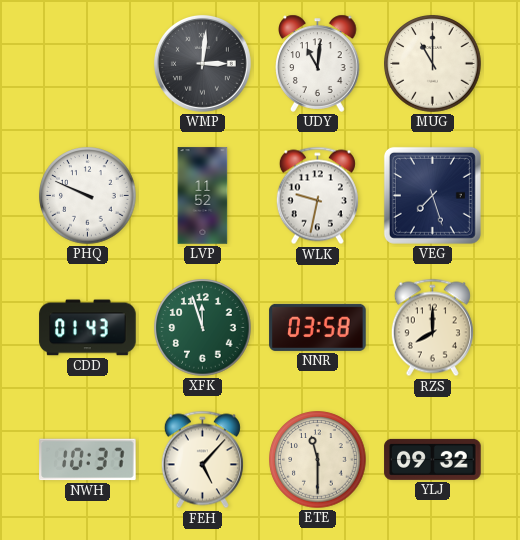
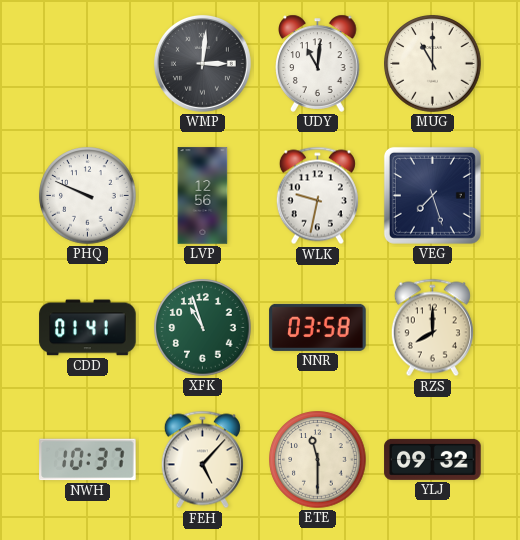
LVP: 11:52 -> 12:56
CDD: 01:43 -> 01:41
XFK: 11:57 -> 10:57
